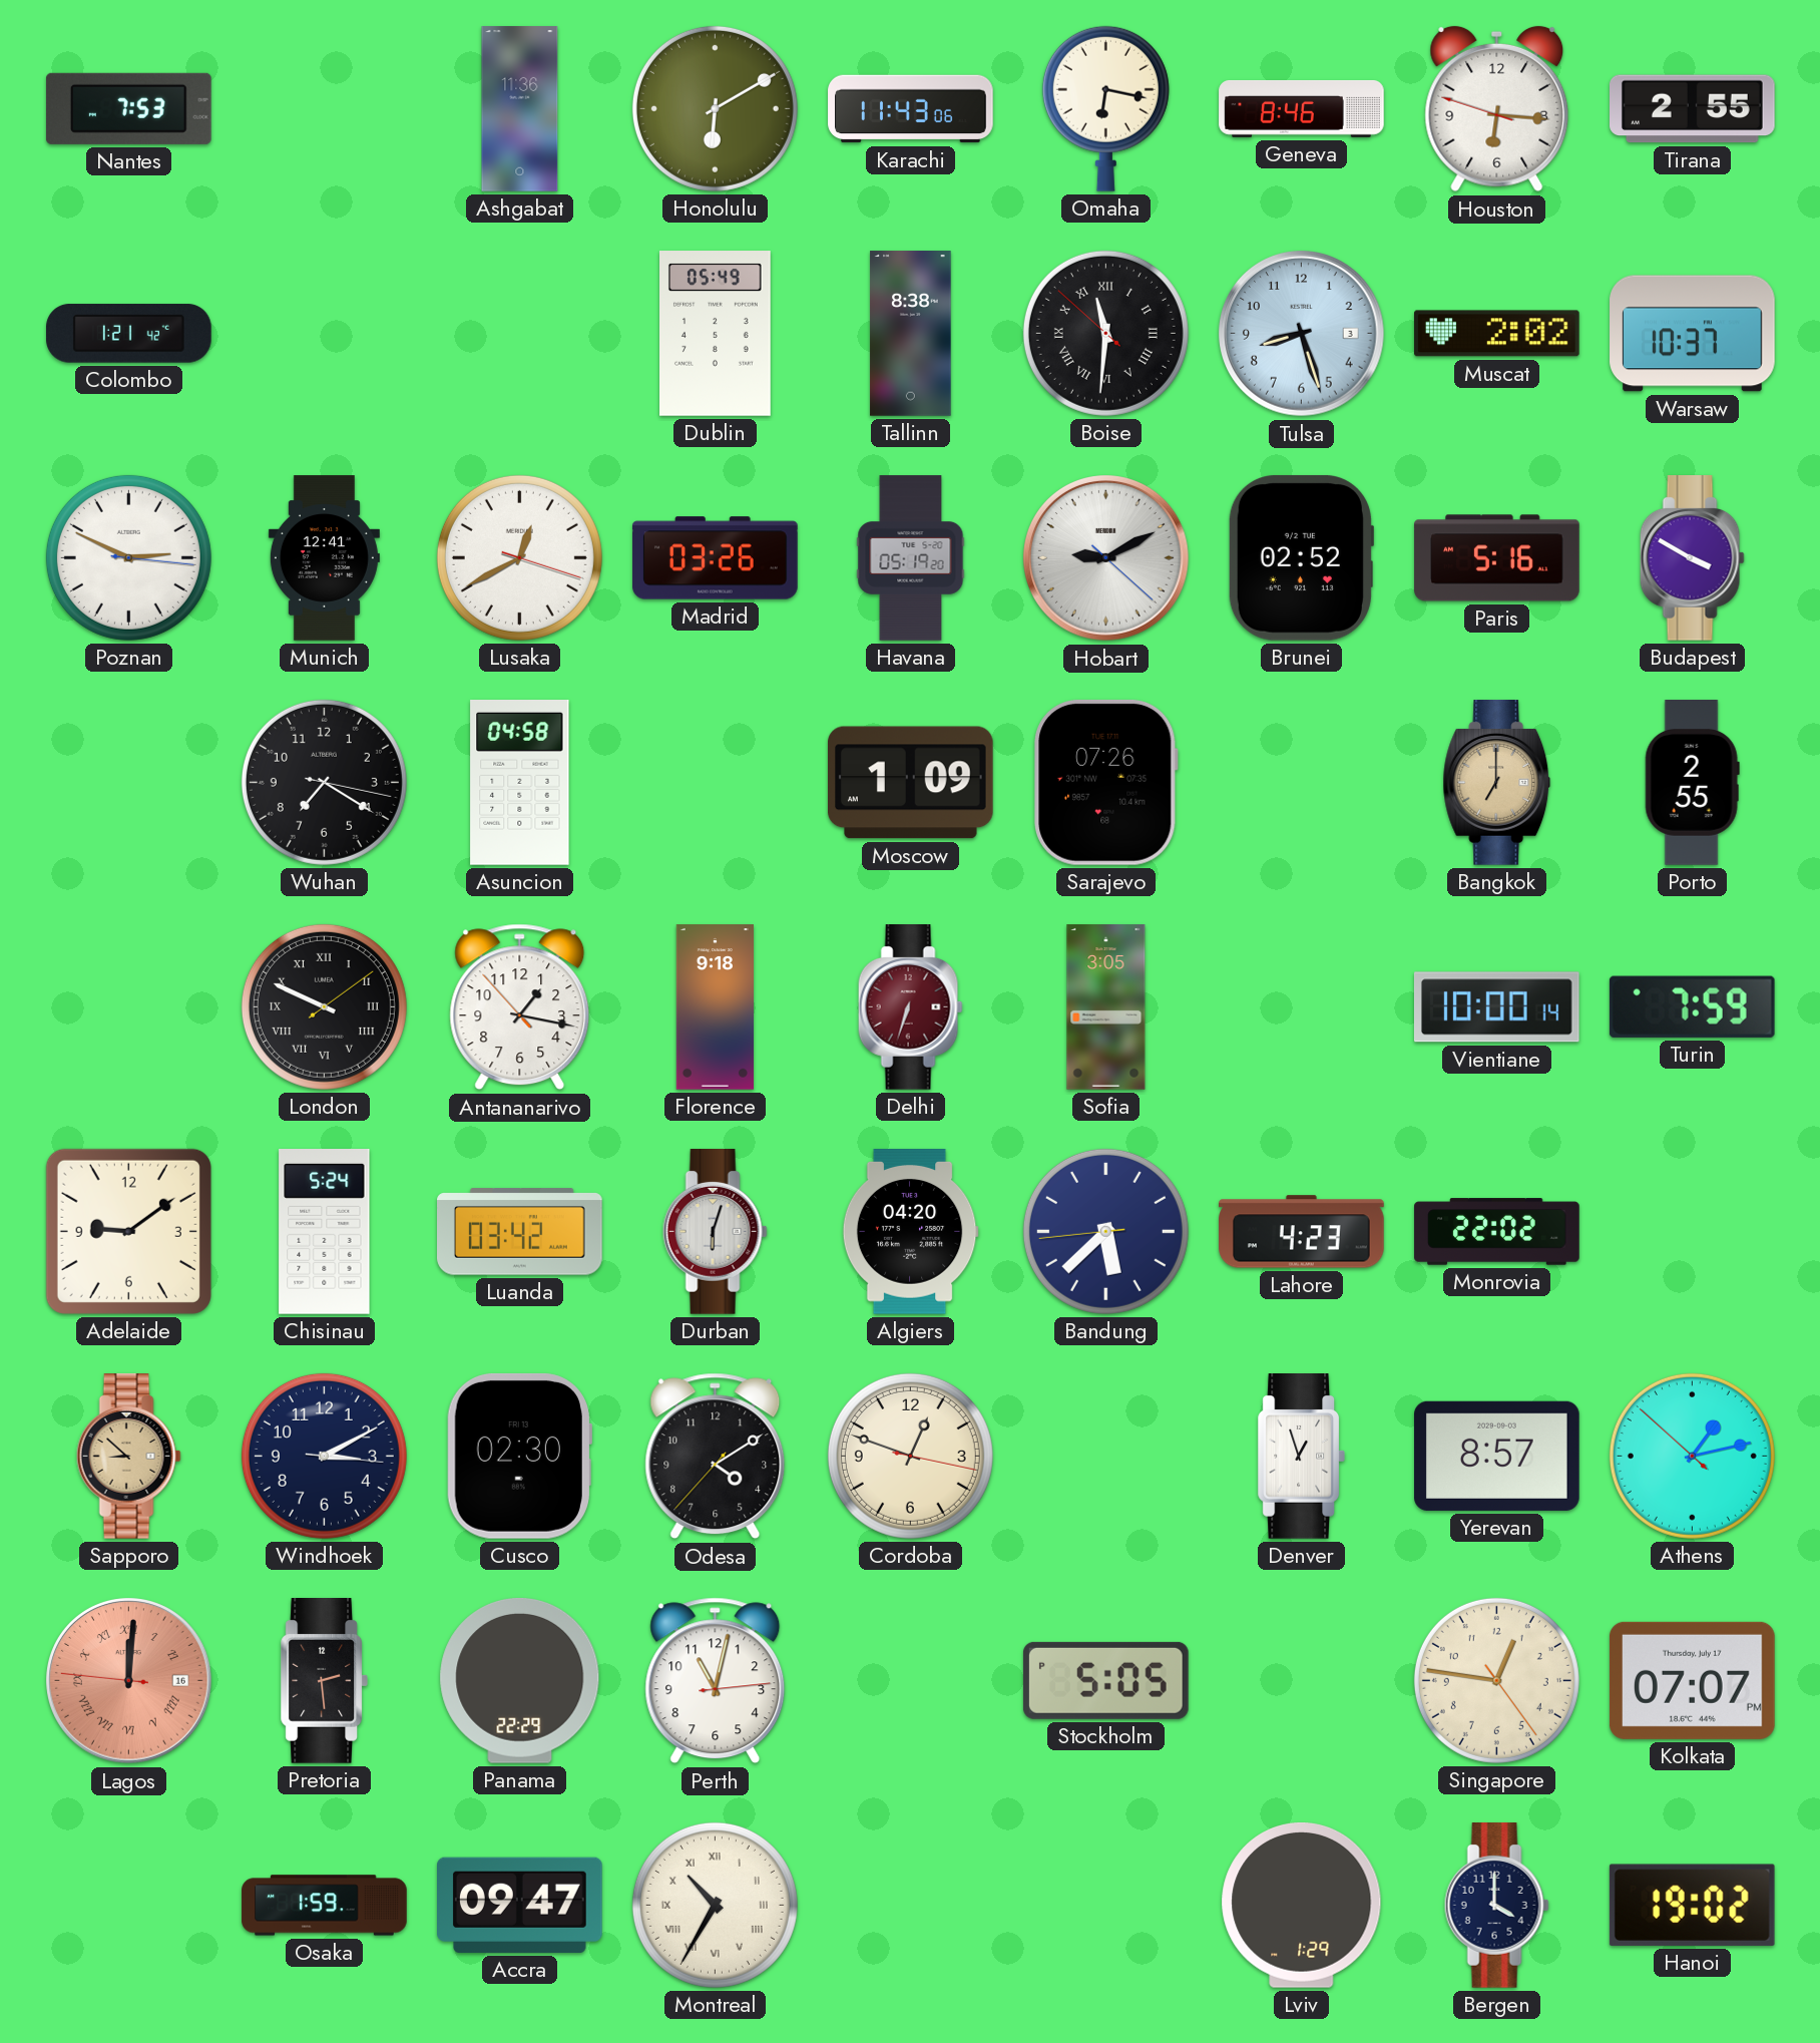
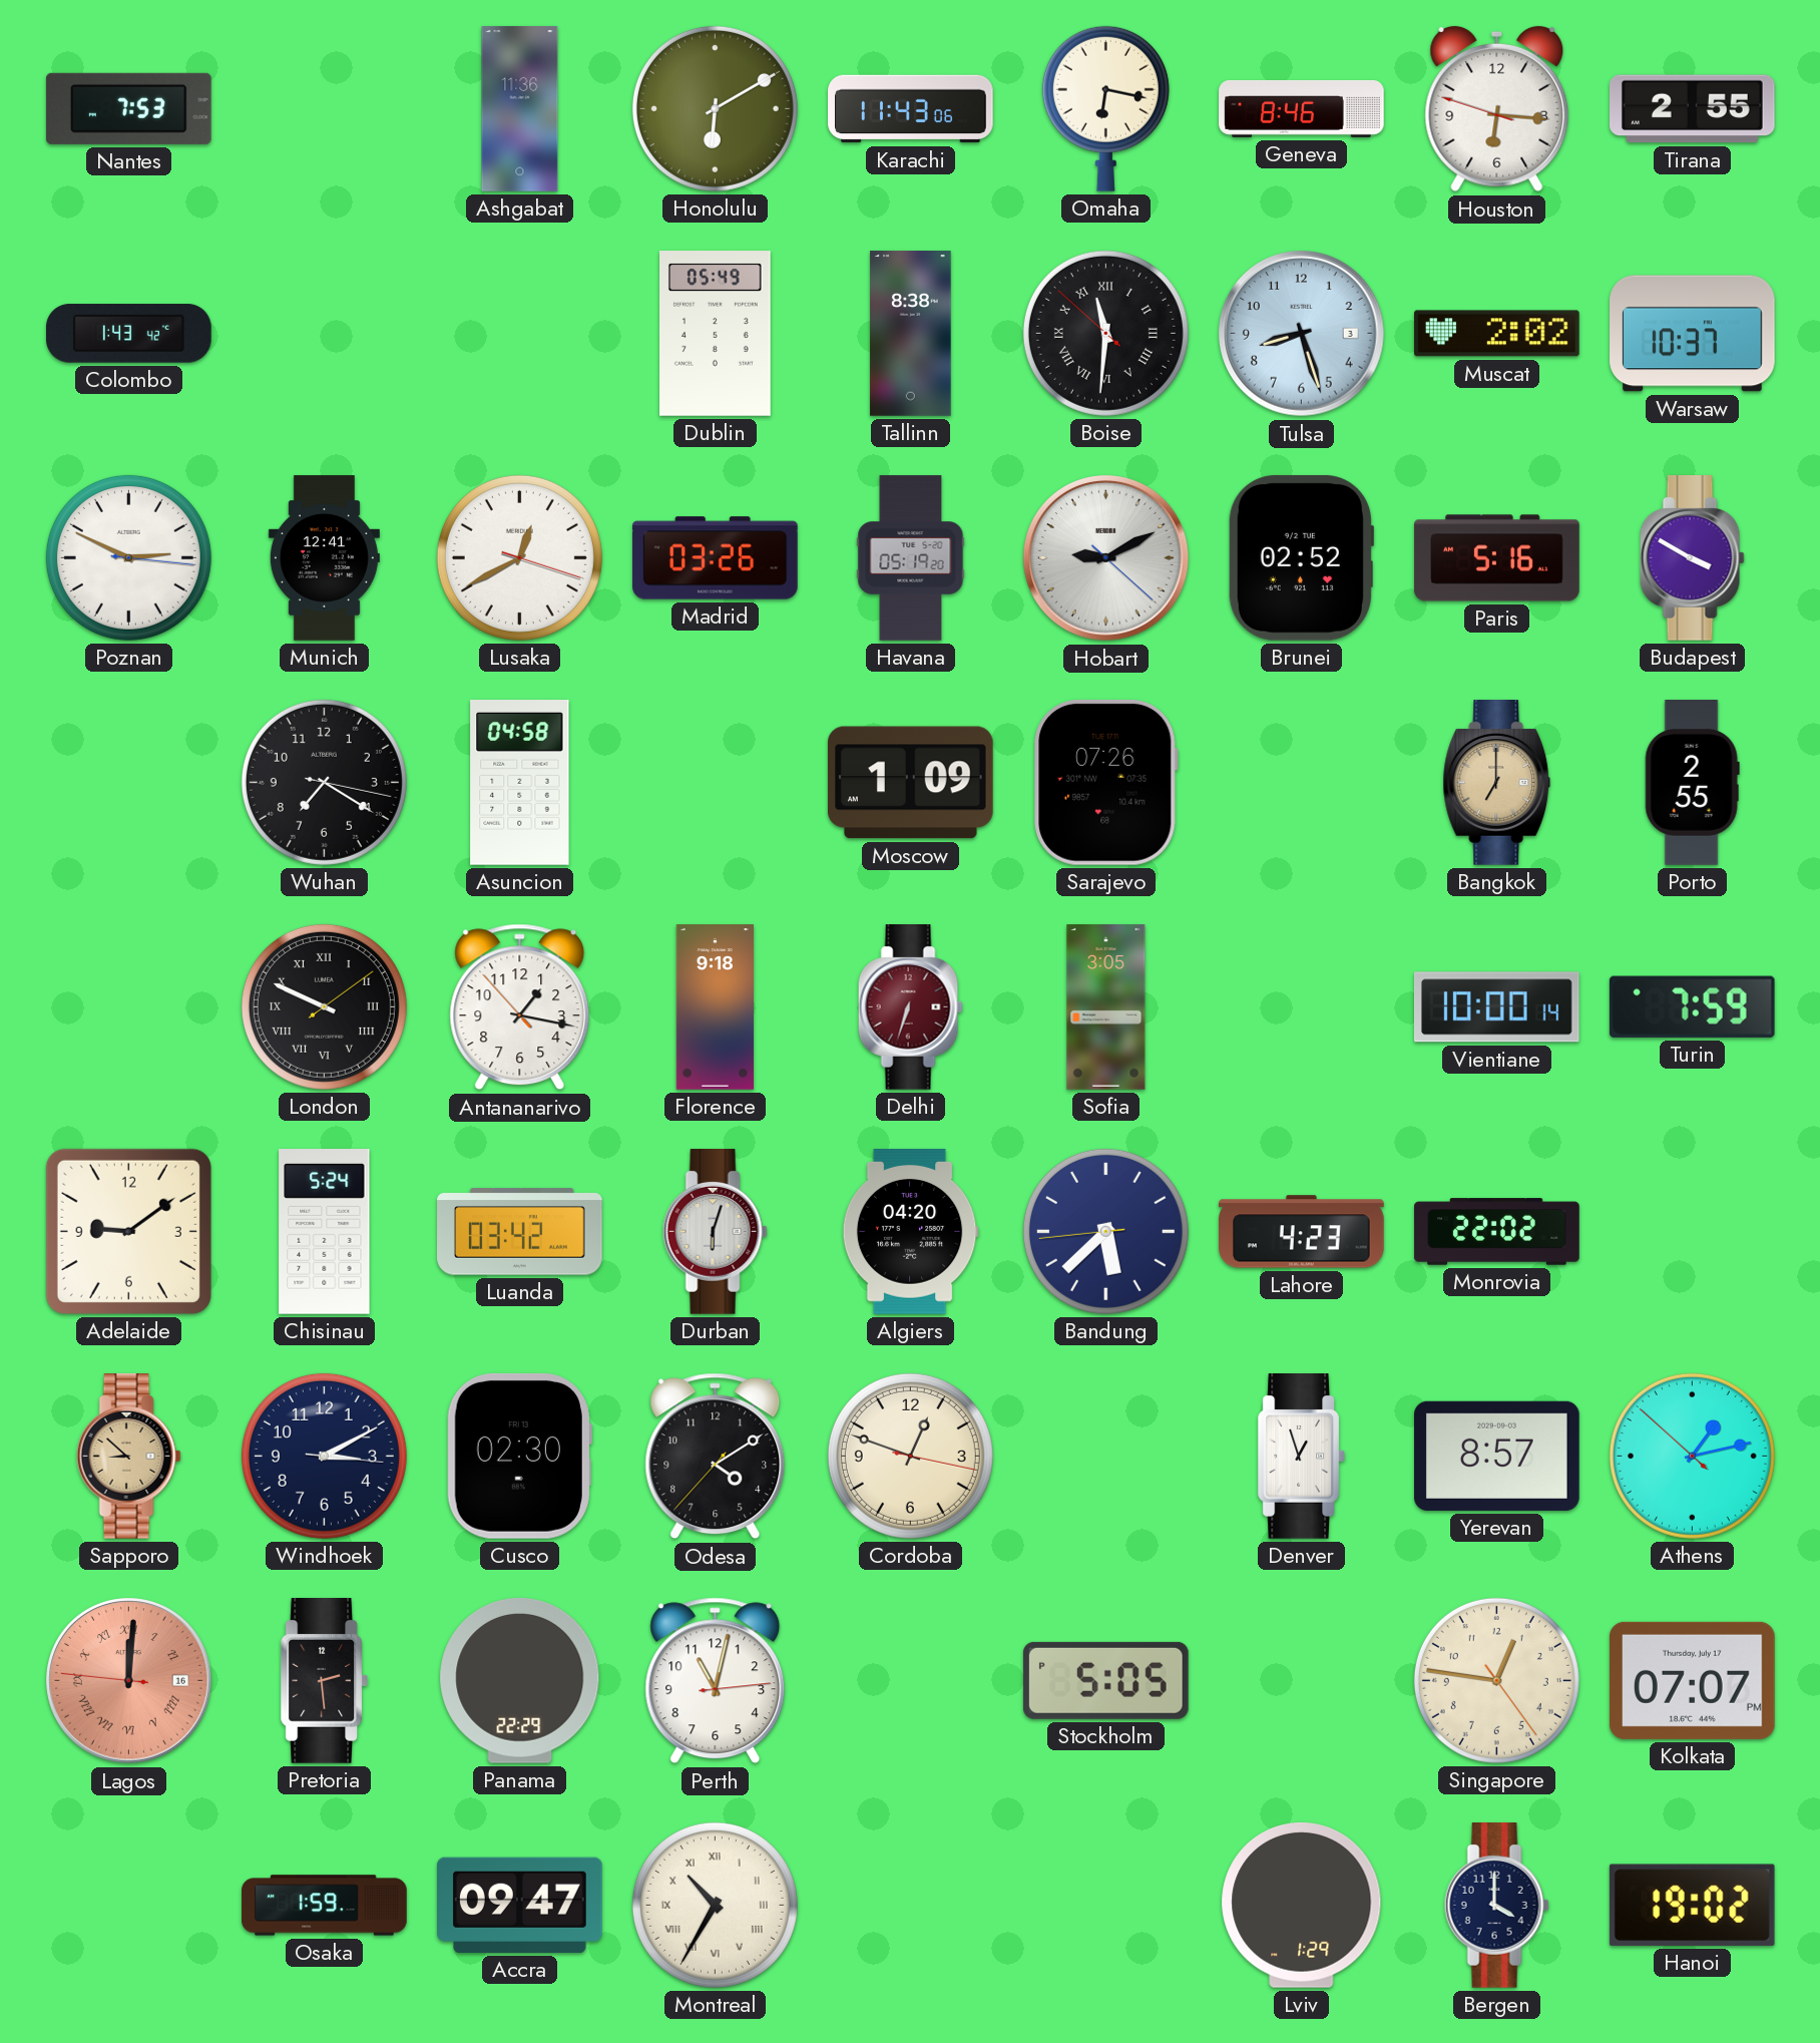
Colombo: 1:21 -> 1:43
